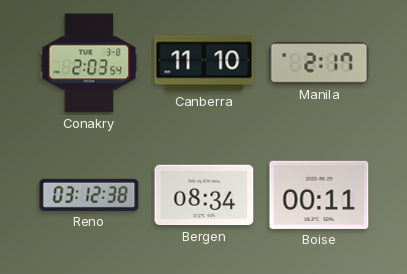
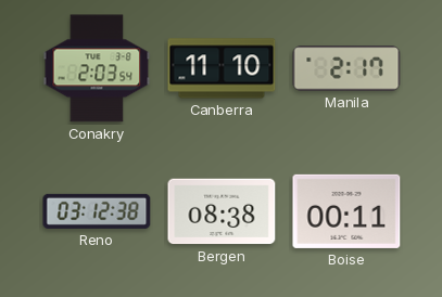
Bergen: 08:34 -> 08:38
